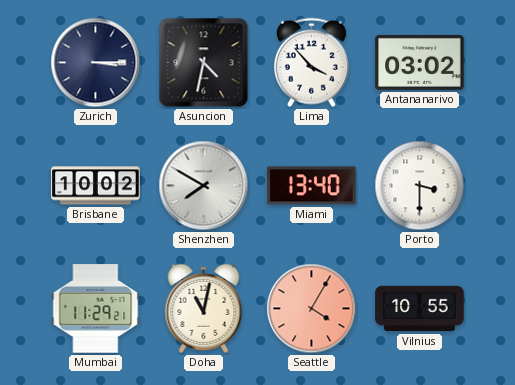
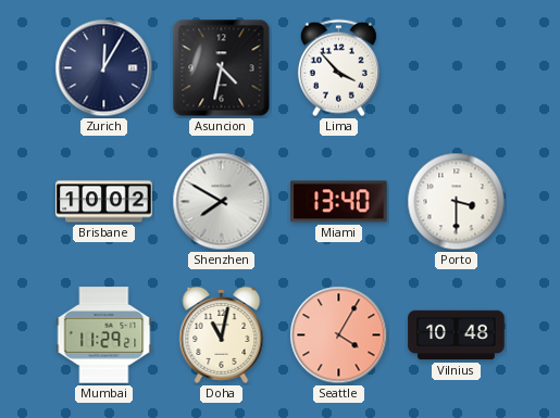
Zurich: 3:15 -> 12:05
Antananarivo: 03:02 -> none
Vilnius: 10:55 -> 10:48
